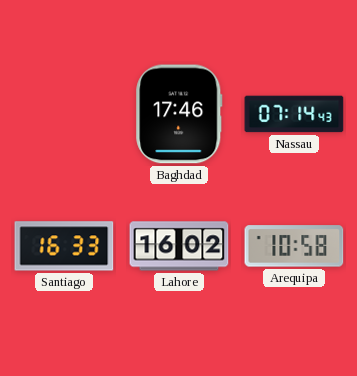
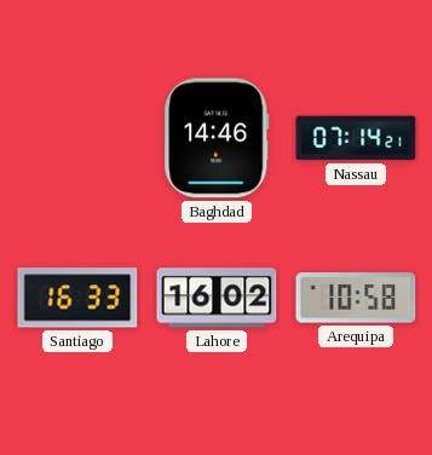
Baghdad: 17:46 -> 14:46
Nassau: 07:14:43 -> 07:14:21
